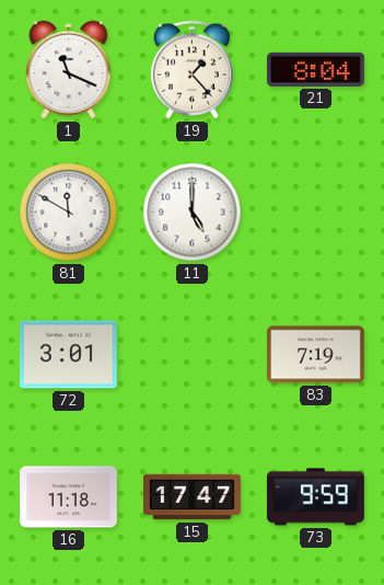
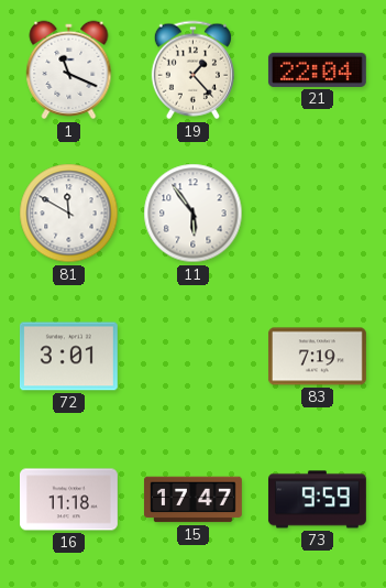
21: 8:04 -> 22:04
11: 5:00 -> 5:54
